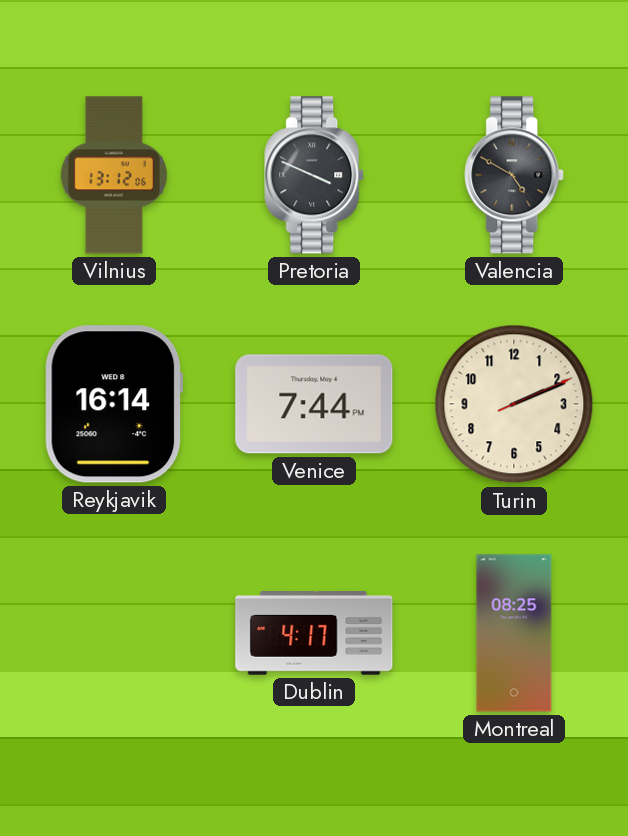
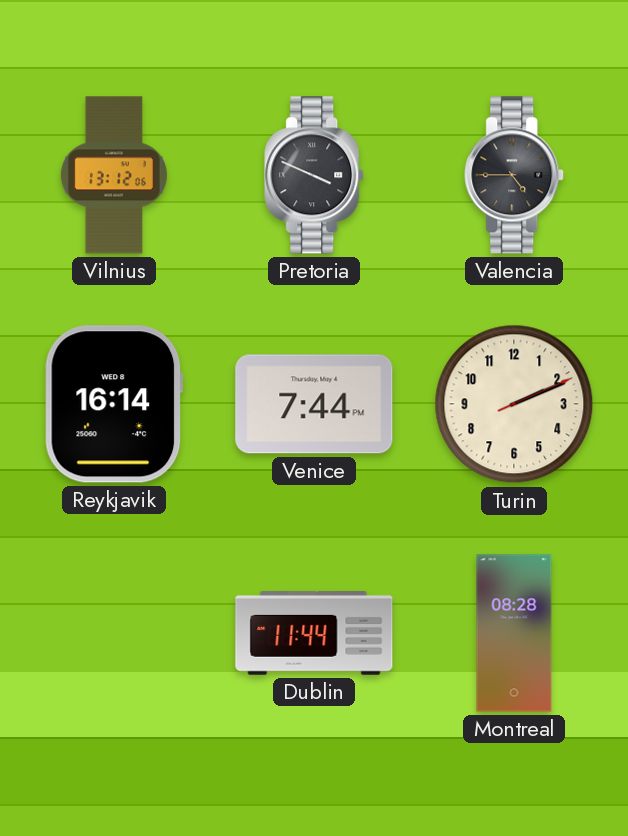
Valencia: 4:50 -> 4:45
Dublin: 4:17 -> 11:44
Montreal: 08:25 -> 08:28
